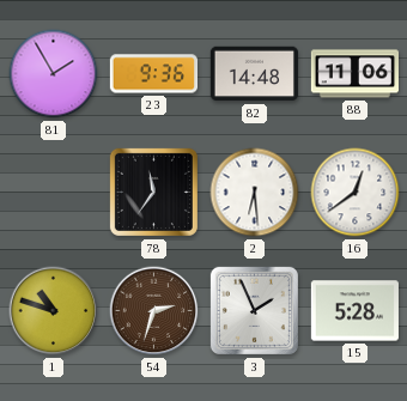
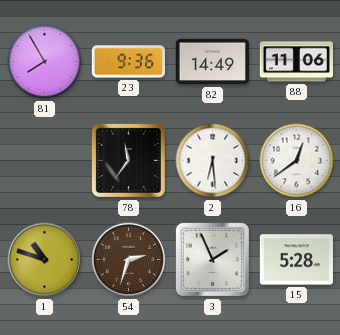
81: 1:55 -> 7:55
82: 14:48 -> 14:49
